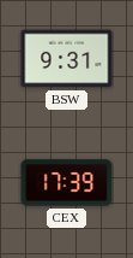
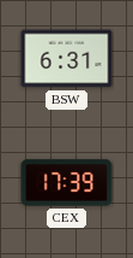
BSW: 9:31 -> 6:31
